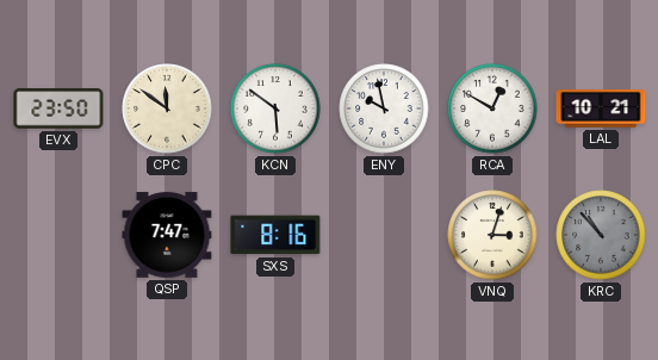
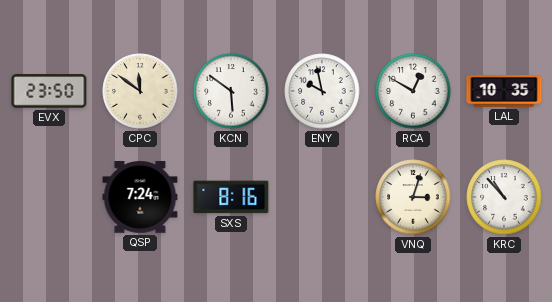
LAL: 10:21 -> 10:35
QSP: 7:47 -> 7:24
KRC dial: grey -> white
